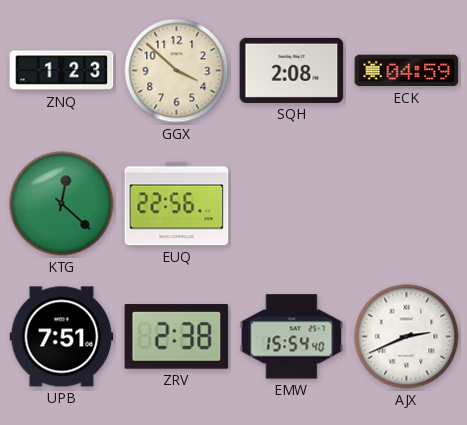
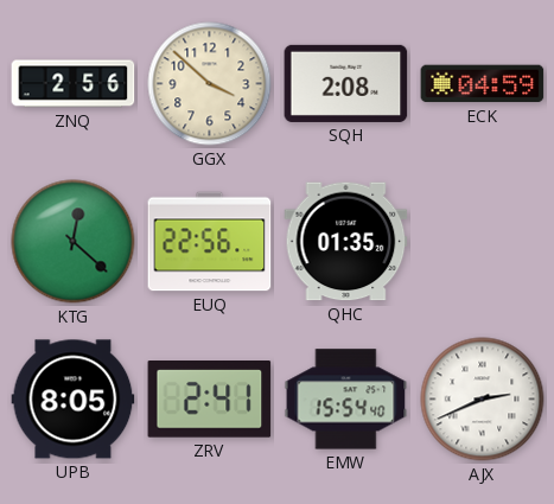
ZNQ: 1:23 -> 2:56
QHC: none -> 01:35
UPB: 7:51 -> 8:05
ZRV: 2:38 -> 2:41
